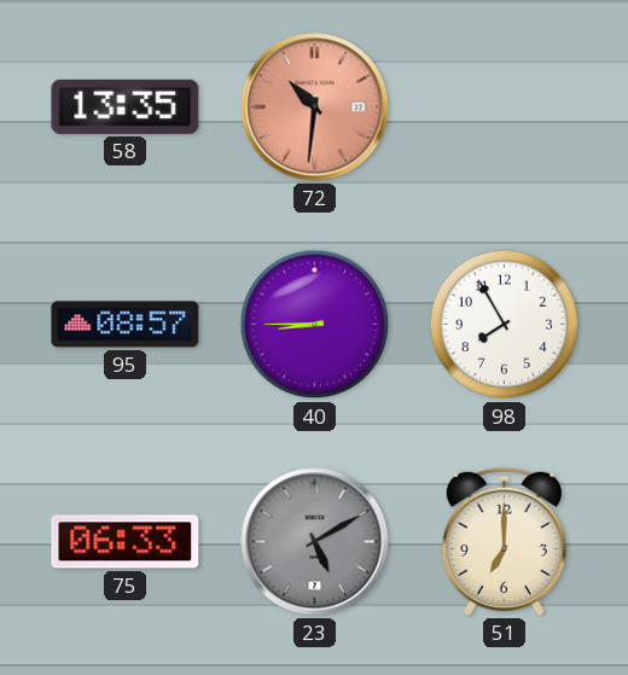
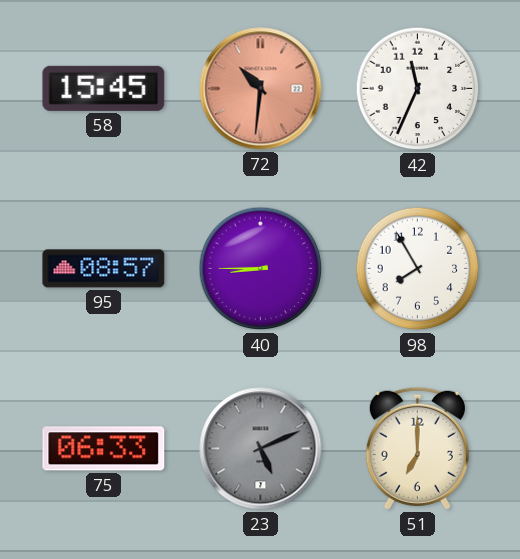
58: 13:35 -> 15:45
42: none -> 11:34
23: 5:10 -> 5:11
